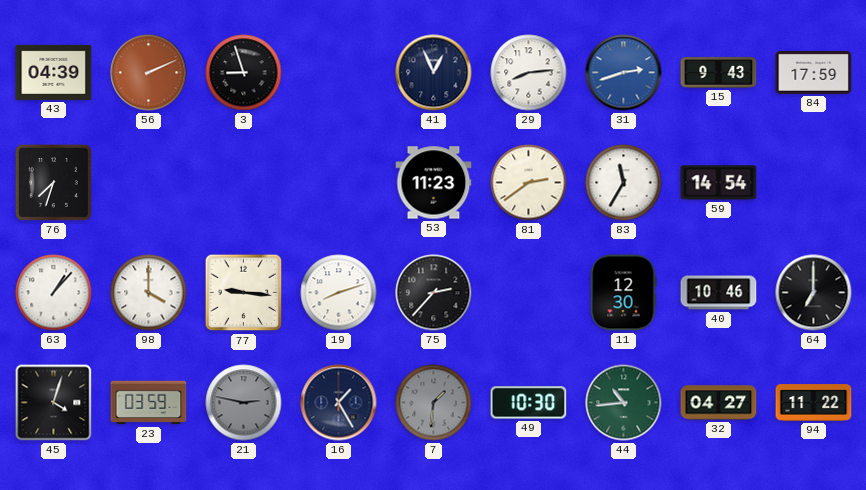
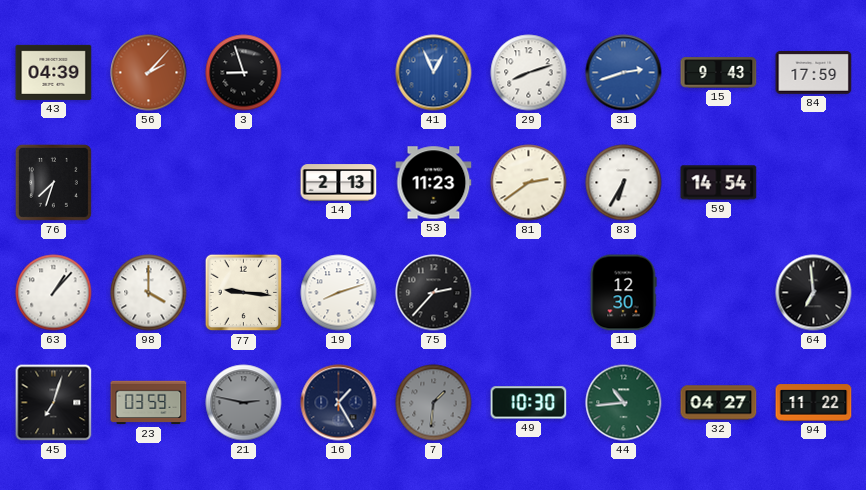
56: 2:11 -> 2:07
41 dial: navy -> blue
29: 8:14 -> 8:12
14: none -> 2:13
83: 11:35 -> 6:35
40: 10:46 -> none
64: 7:00 -> 6:59
45: 4:03 -> 7:03
